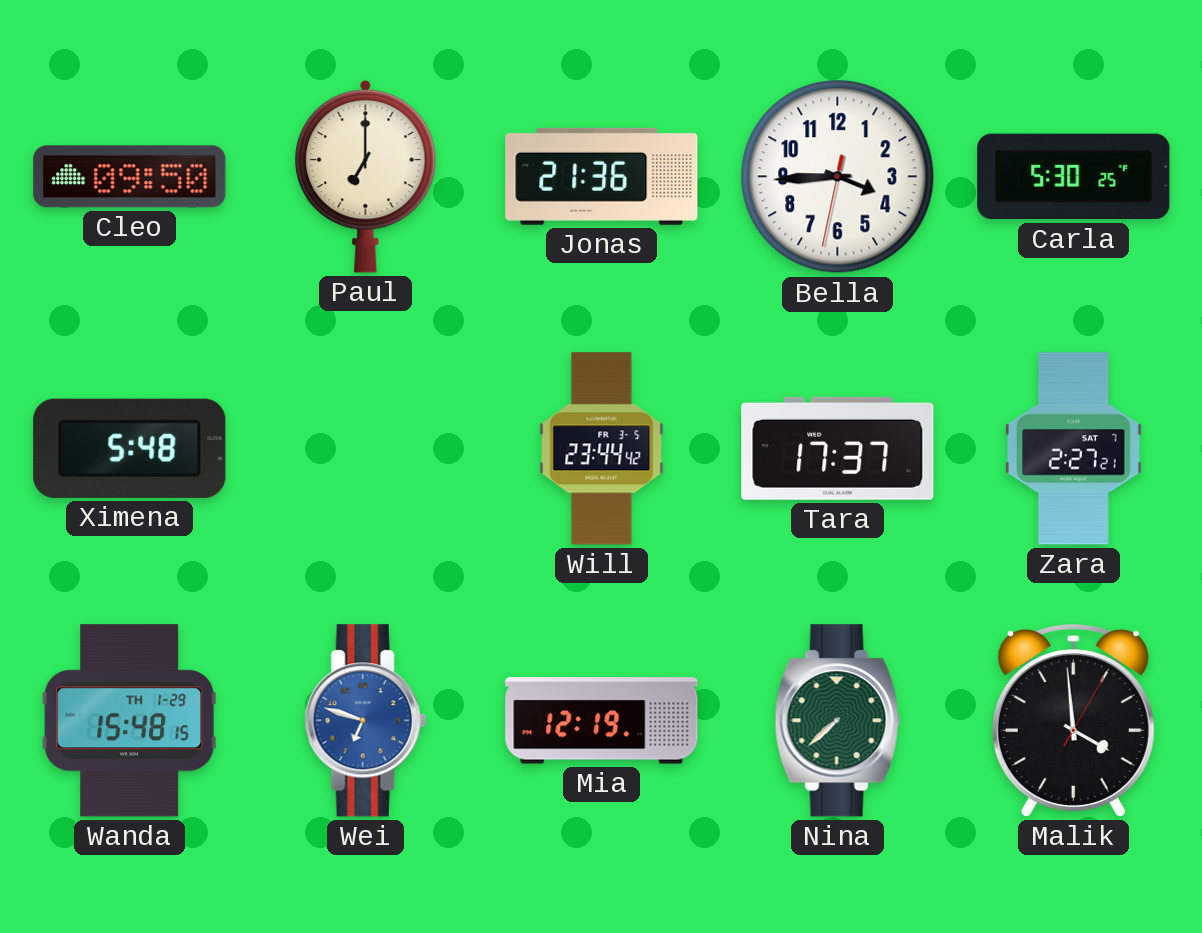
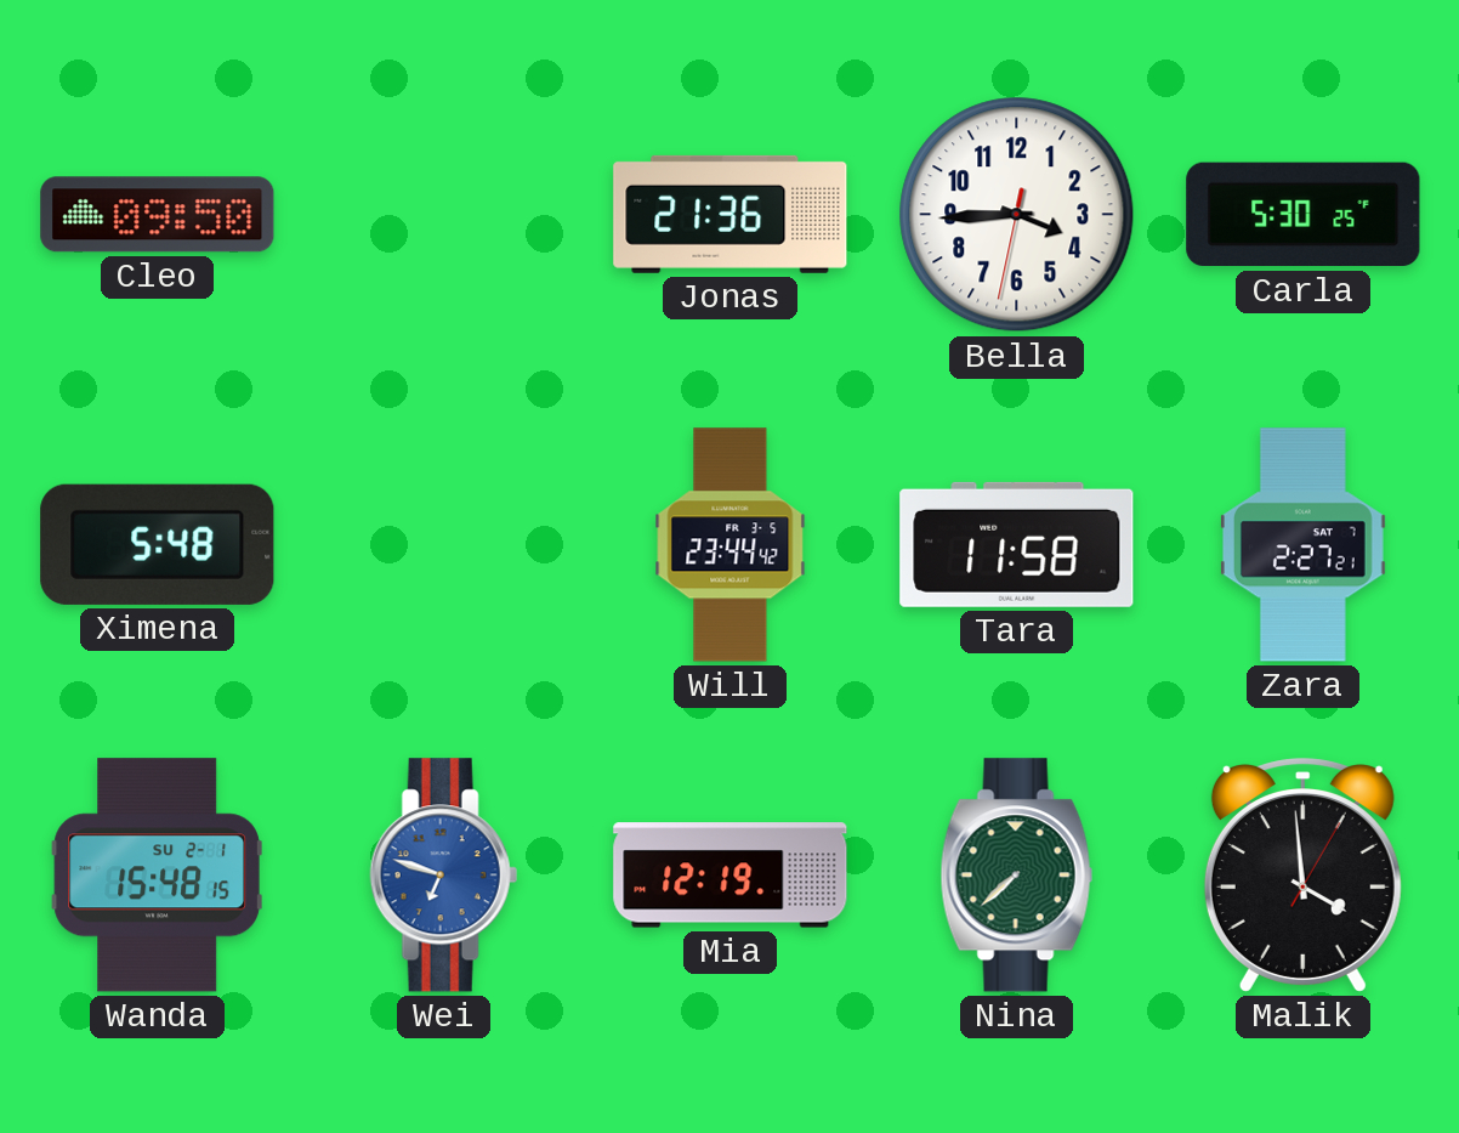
Paul: 7:00 -> none
Tara: 17:37 -> 11:58
Wanda date: TH 1-29 -> SU 2-1
